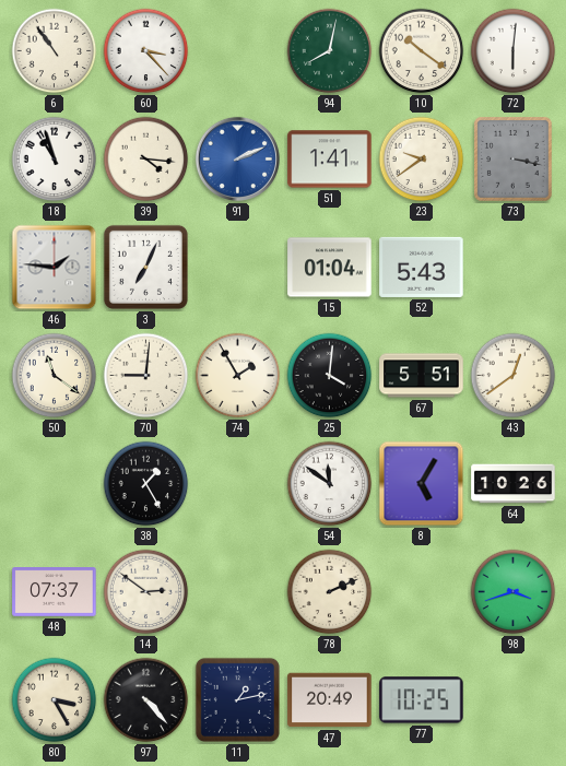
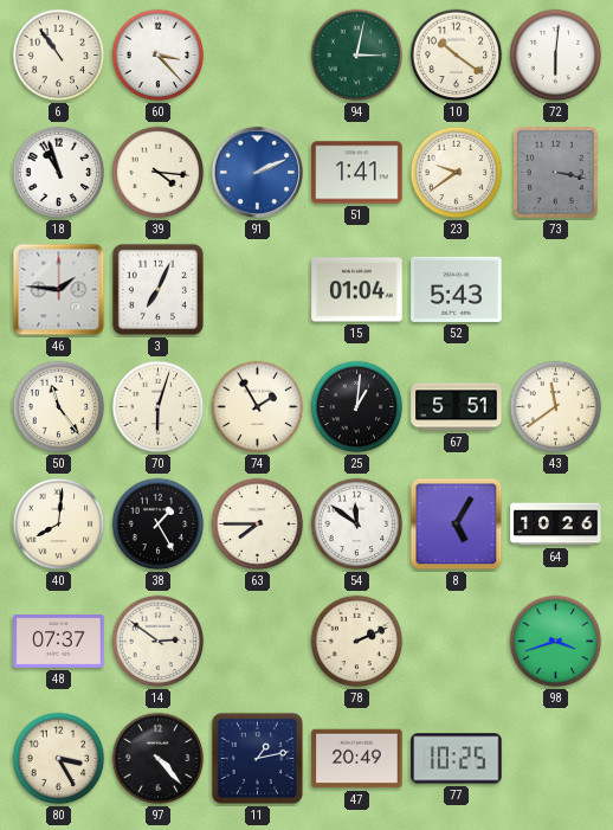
94: 8:02 -> 3:02
50: 11:21 -> 11:24
70: 9:01 -> 6:03
25: 4:01 -> 1:01
43: 12:39 -> 11:39
40: none -> 8:01
63: none -> 7:45
